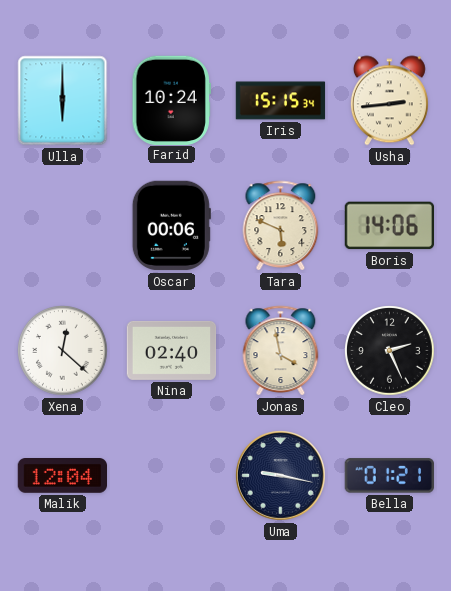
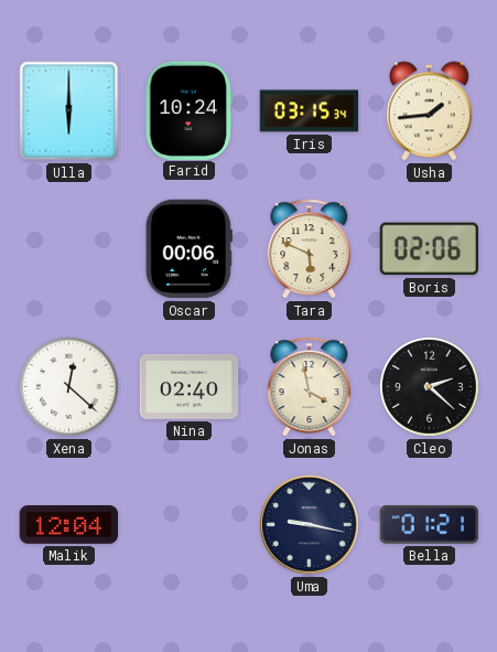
Iris: 15:15 -> 03:15
Usha: 2:44 -> 1:44
Boris: 14:06 -> 02:06
Cleo: 2:26 -> 2:22
